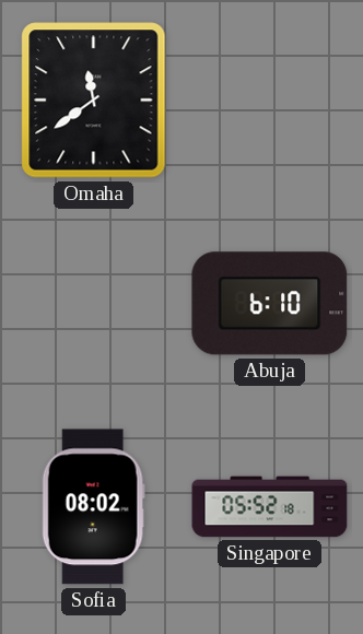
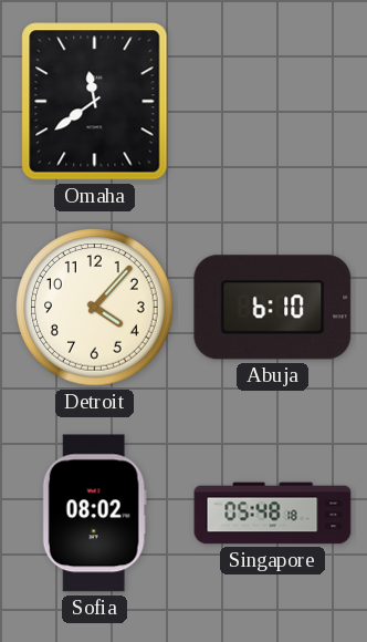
Detroit: none -> 4:07
Singapore: 05:52 -> 05:48
